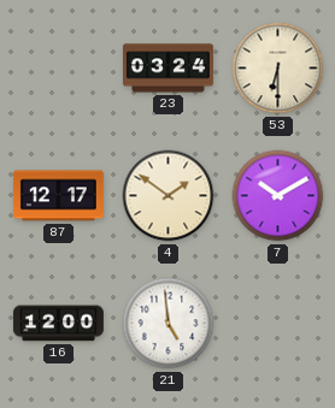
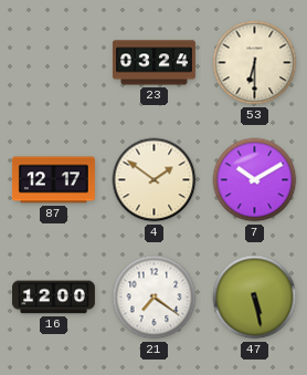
21: 4:59 -> 7:21
47: none -> 5:28
